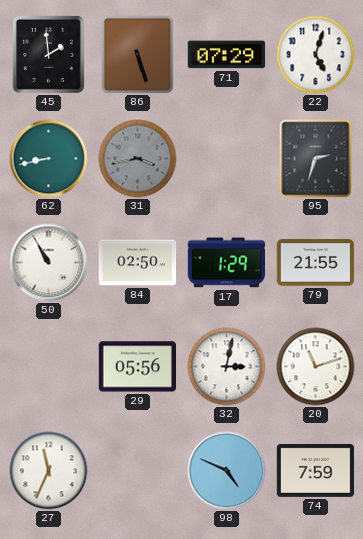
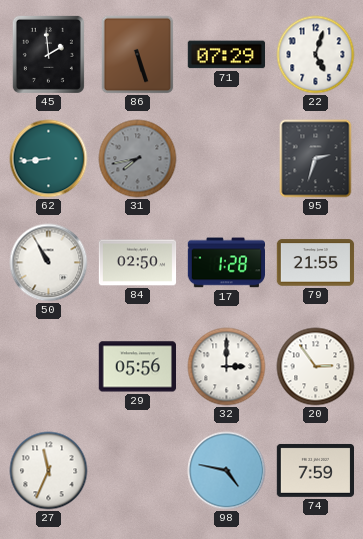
62: 8:43 -> 8:44
31: 3:43 -> 7:43
17: 1:29 -> 1:28
32: 3:02 -> 3:00
20: 11:12 -> 2:54
98: 4:49 -> 4:47
